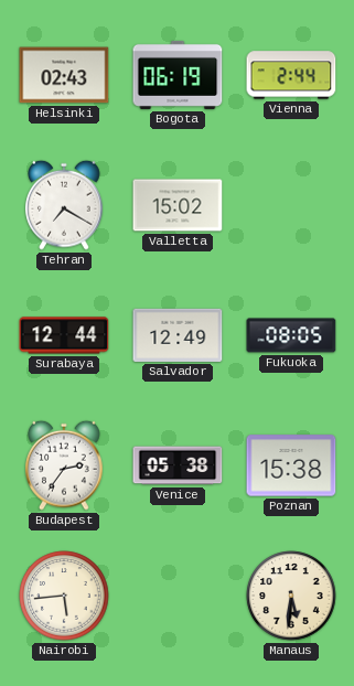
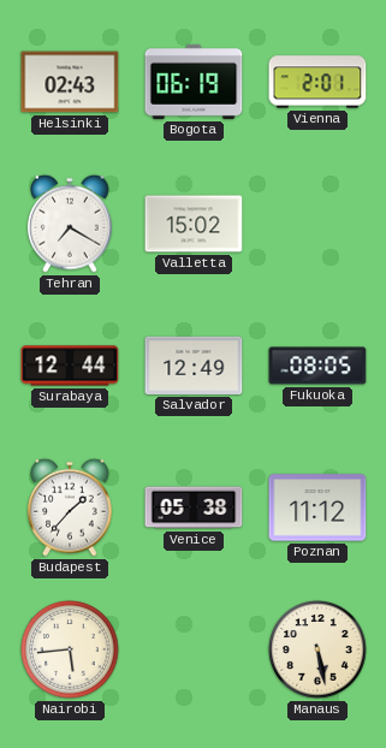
Vienna: 2:44 -> 2:01
Budapest: 2:36 -> 1:37
Poznan: 15:38 -> 11:12
Manaus: 5:31 -> 5:28
